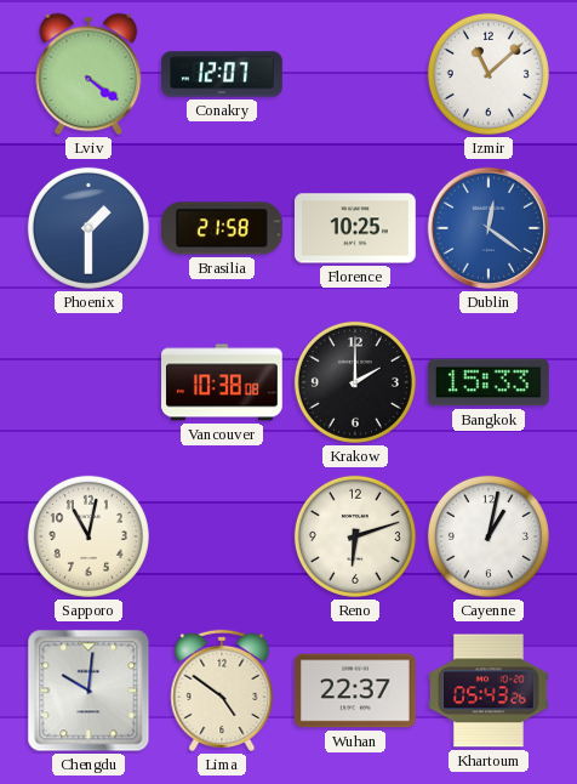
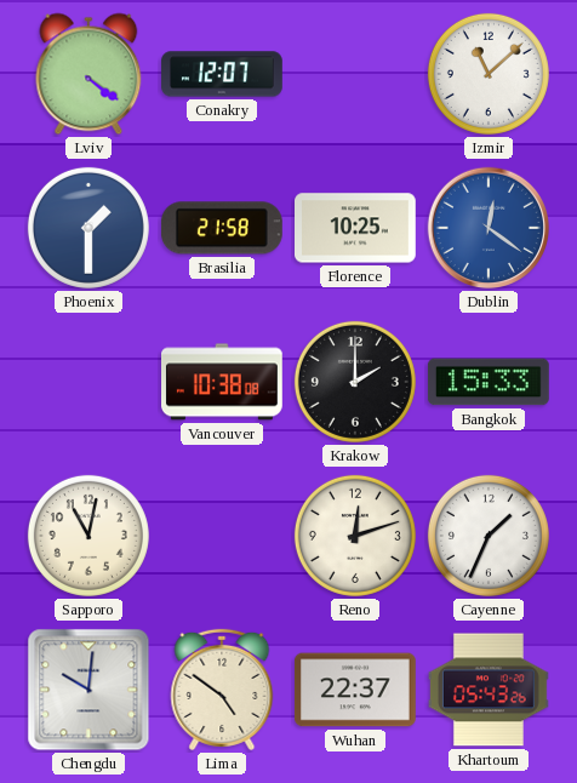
Reno: 6:12 -> 12:12
Cayenne: 1:02 -> 1:34
